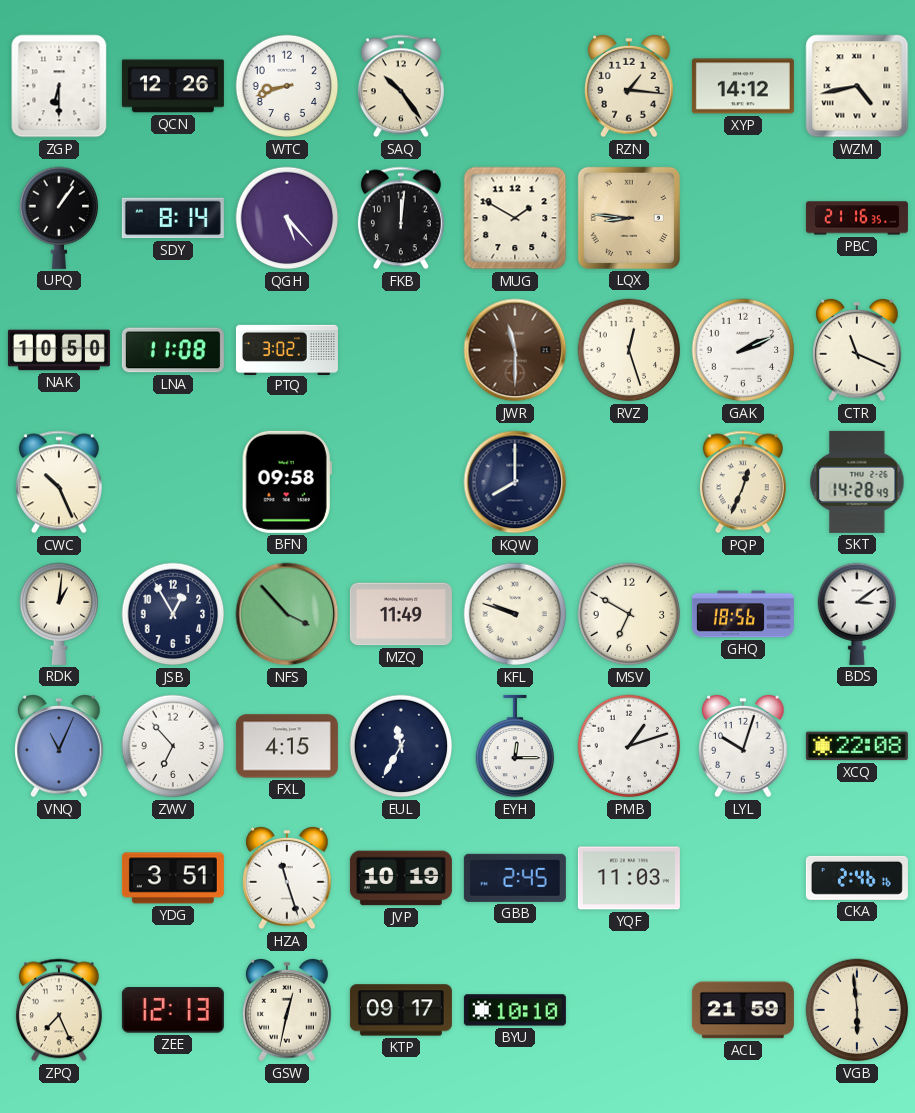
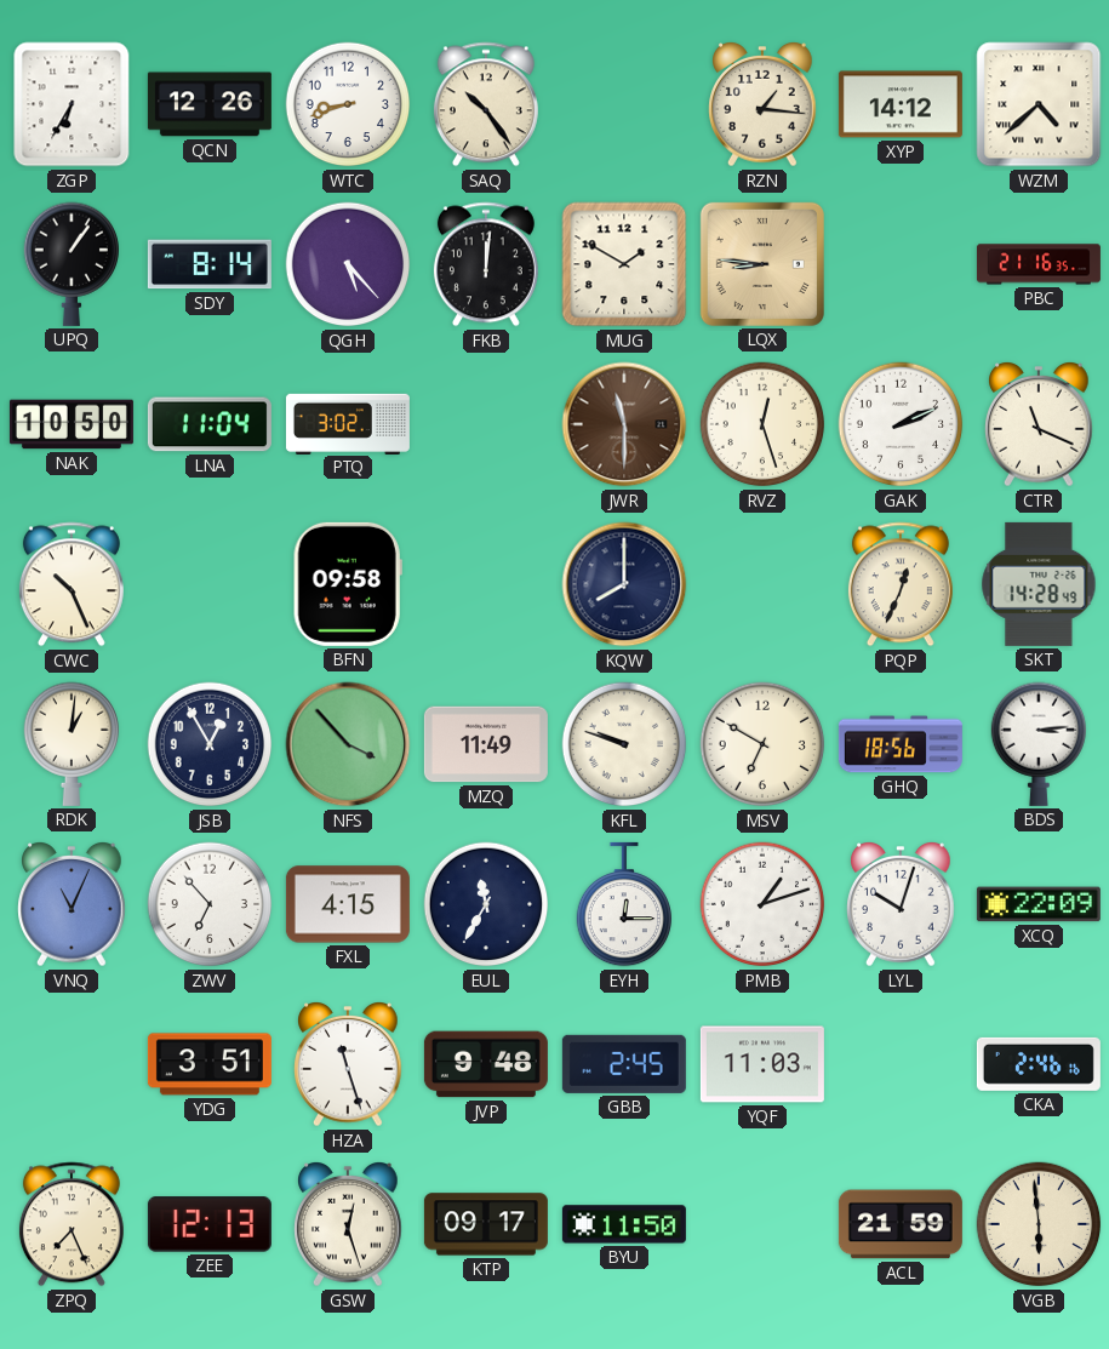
ZGP: 6:30 -> 6:35
WZM: 4:43 -> 4:38
LNA: 11:08 -> 11:04
BDS: 3:09 -> 3:14
XCQ: 22:08 -> 22:09
JVP: 10:19 -> 9:48
GSW: 12:32 -> 12:27
BYU: 10:10 -> 11:50
